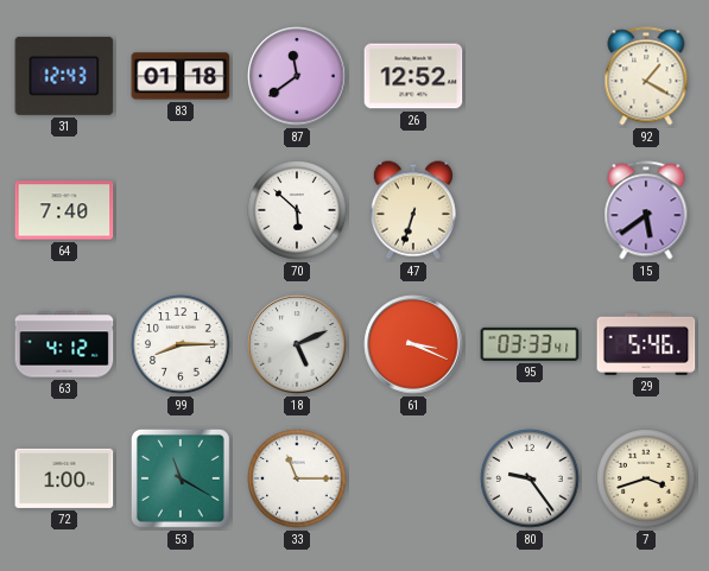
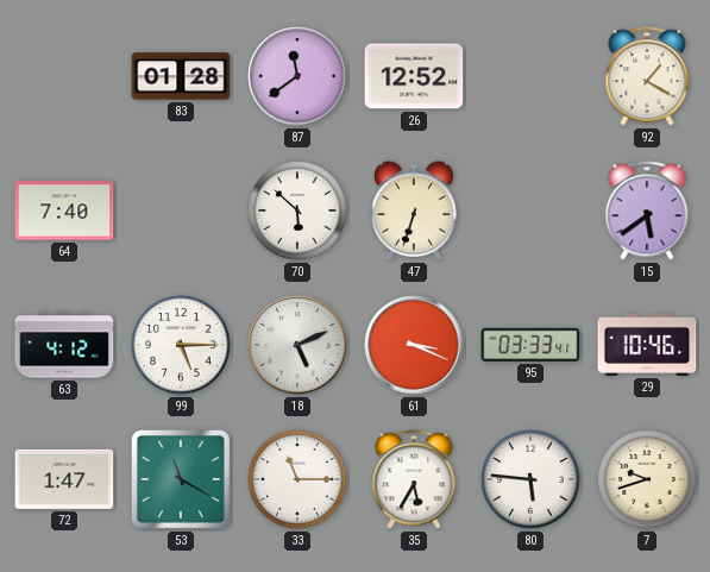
31: 12:43 -> none
83: 01:18 -> 01:28
99: 8:15 -> 5:15
29: 5:46 -> 10:46
72: 1:00 -> 1:47
35: none -> 5:35
80: 9:24 -> 5:46
7: 3:42 -> 9:42
